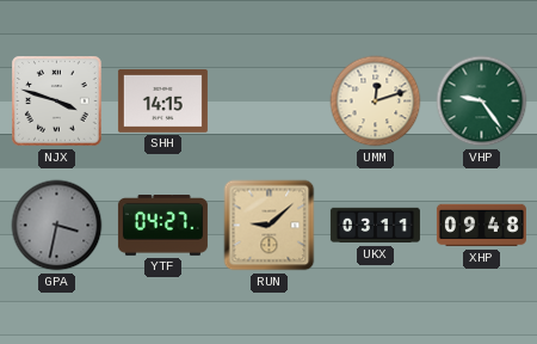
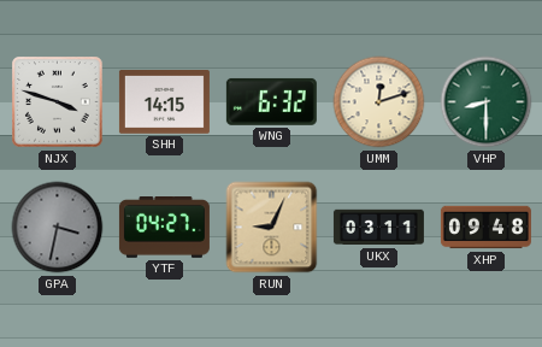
WNG: none -> 6:32
VHP: 9:24 -> 8:30
RUN: 9:08 -> 9:04
